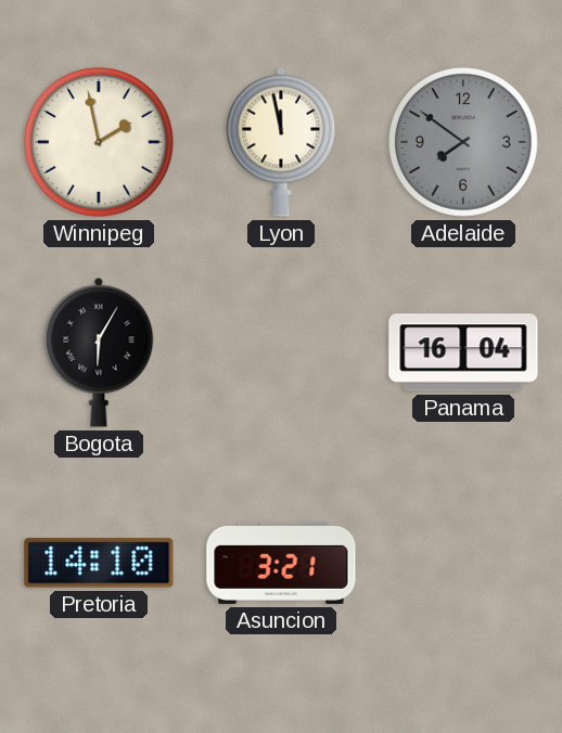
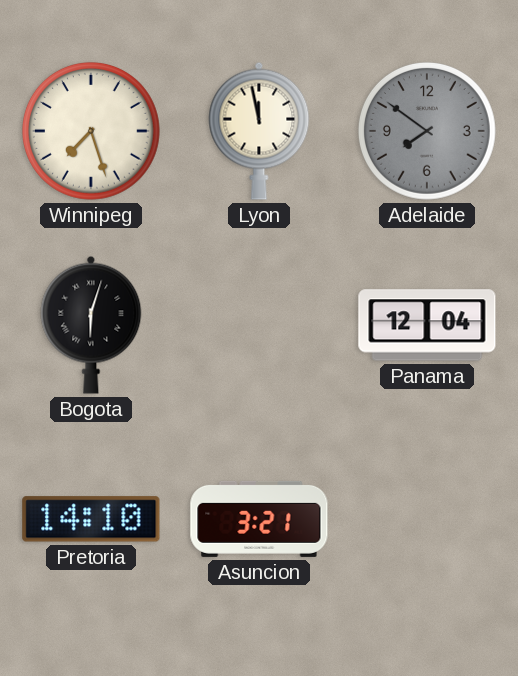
Winnipeg: 1:58 -> 7:27
Bogota: 6:05 -> 6:03
Panama: 16:04 -> 12:04
